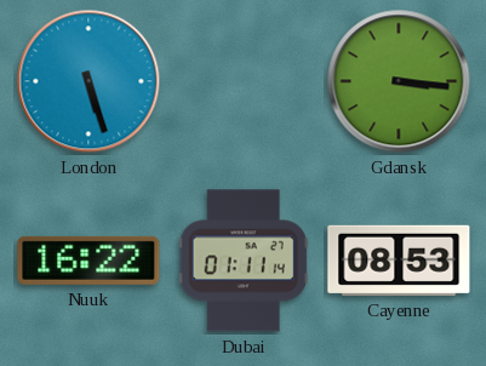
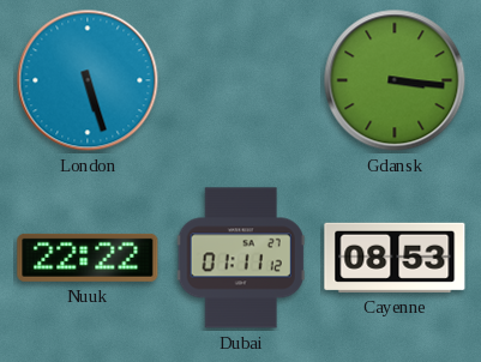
Nuuk: 16:22 -> 22:22
Dubai: 01:11:14 -> 01:11:12
